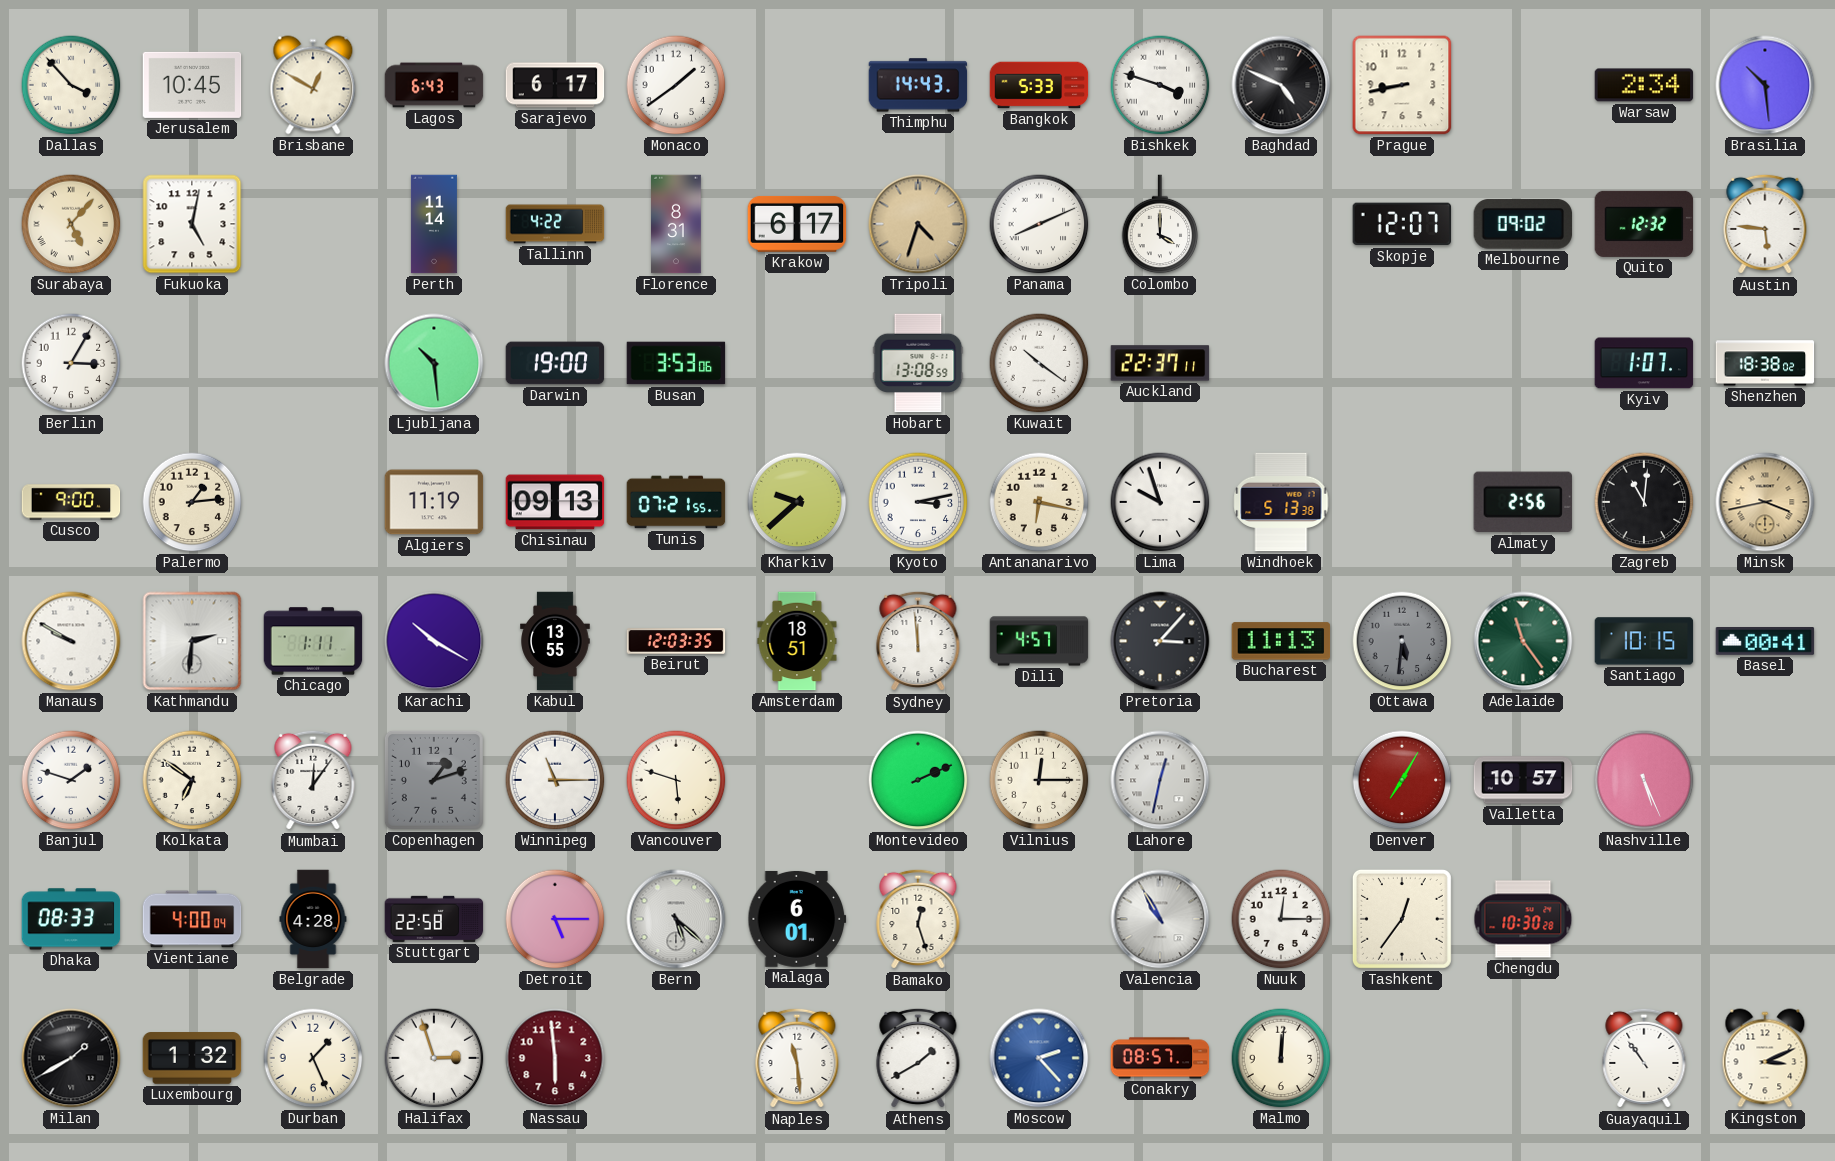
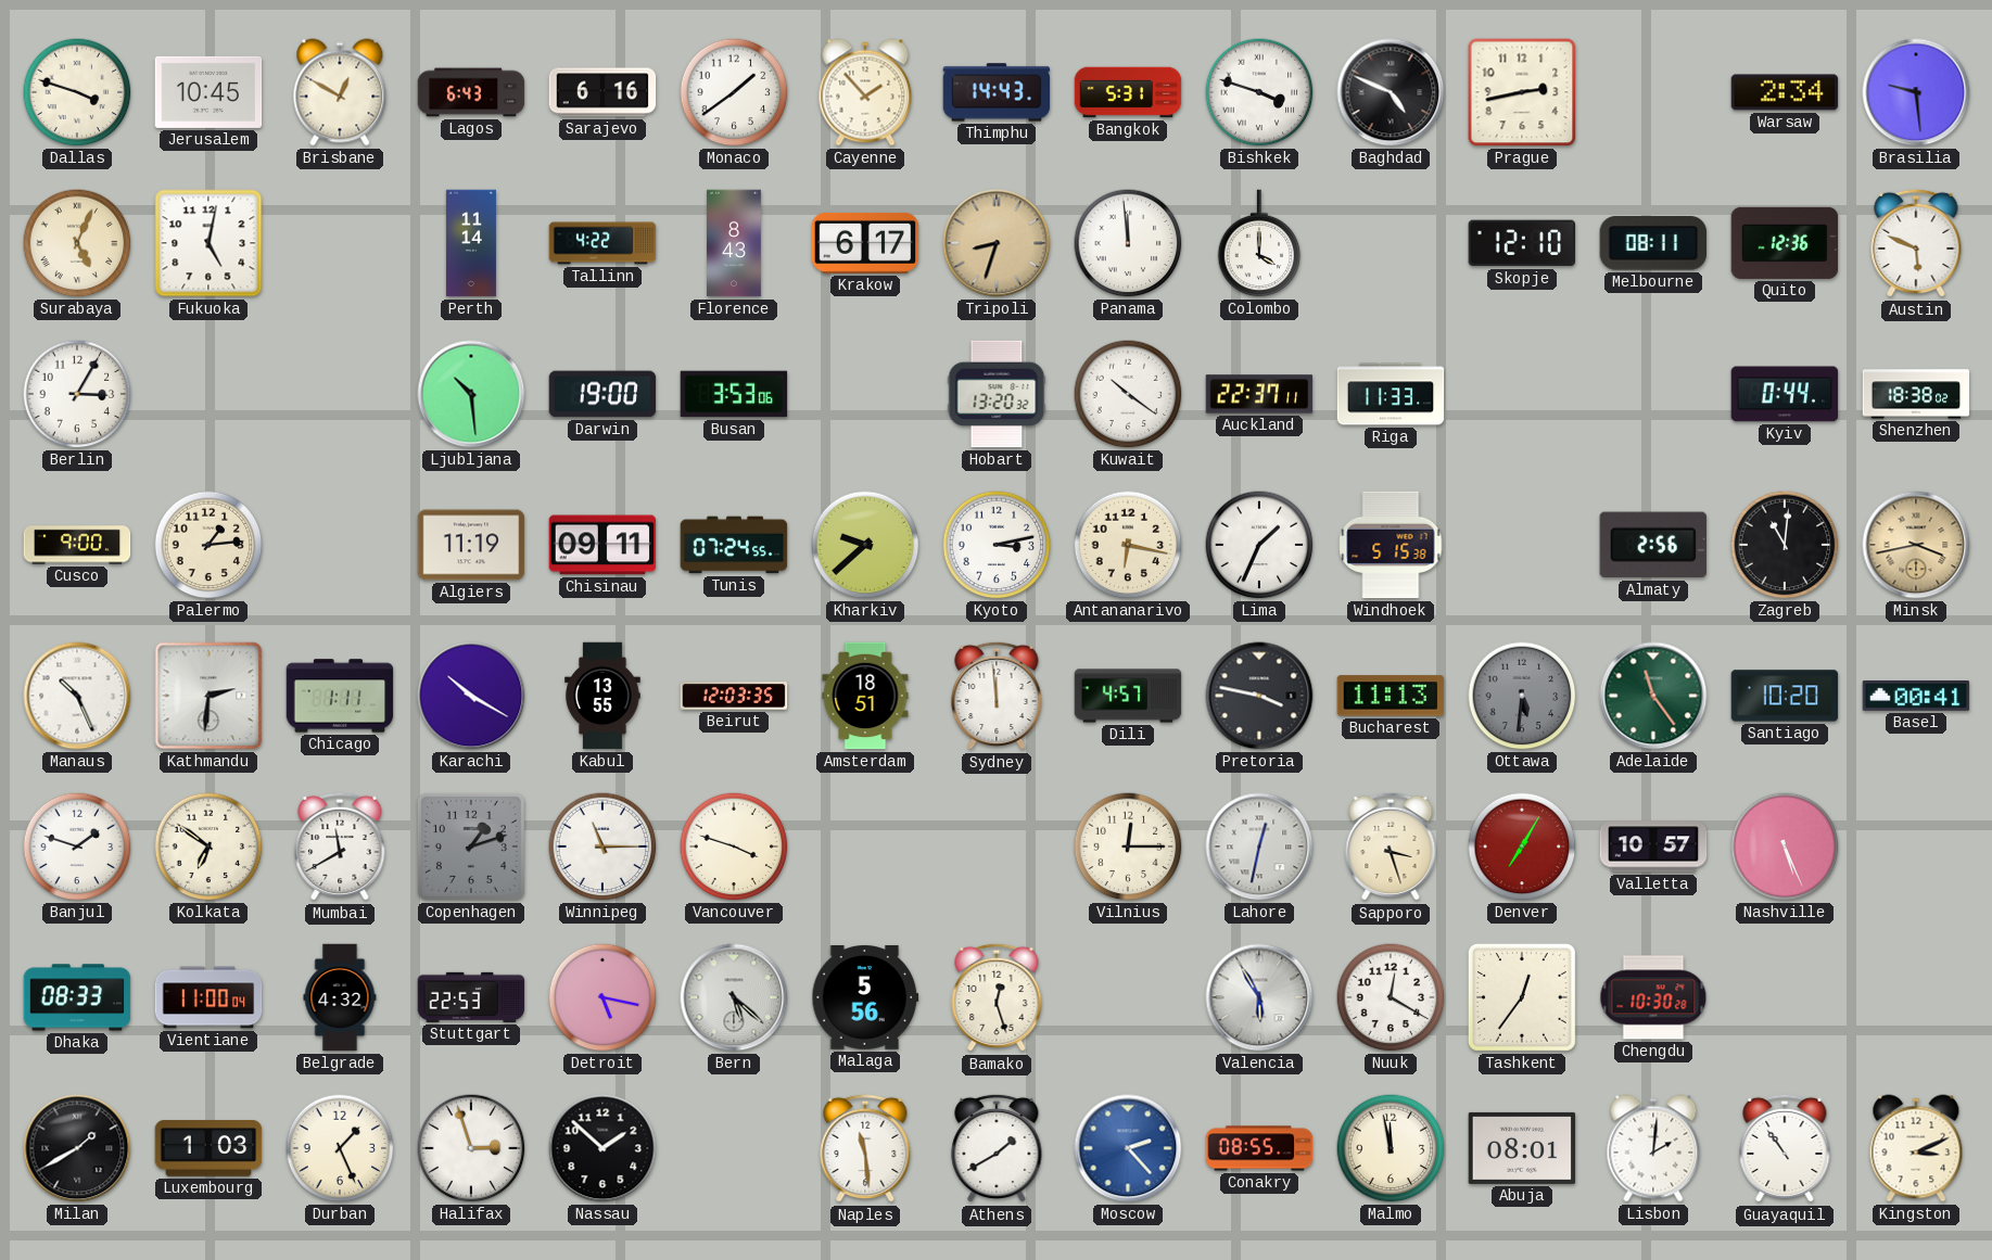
Dallas: 3:53 -> 3:48
Sarajevo: 6:17 -> 6:16
Cayenne: none -> 1:53
Bangkok: 5:33 -> 5:31
Prague: 8:43 -> 2:43
Brasilia: 10:29 -> 9:29
Surabaya: 5:07 -> 5:04
Florence: 8:31 -> 8:43
Tripoli: 4:33 -> 8:33
Panama: 8:11 -> 11:59
Skopje: 12:07 -> 12:10
Melbourne: 09:02 -> 08:11
Quito: 12:32 -> 12:36
Austin: 5:46 -> 5:49
Hobart: 13:08 -> 13:20
Riga: none -> 11:33
Kyiv: 1:07 -> 0:44
Chisinau: 09:13 -> 09:11
Tunis: 07:21 -> 07:24
Lima: 9:57 -> 1:34
Windhoek: 5:13 -> 5:15
Manaus: 9:50 -> 10:26
Pretoria: 3:07 -> 3:47
Santiago: 10:15 -> 10:20
Mumbai: 12:06 -> 11:40
Vancouver: 5:48 -> 3:48
Montevideo: 2:11 -> none
Sapporo: none -> 3:27
Vientiane: 4:00 -> 11:00
Belgrade: 4:28 -> 4:32
Stuttgart: 22:58 -> 22:53
Detroit: 5:15 -> 5:17
Malaga: 6:01 -> 5:56
Valencia: 10:55 -> 5:55
Nuuk: 12:15 -> 12:20
Luxembourg: 1:32 -> 1:03
Nassau: 5:59 -> 1:52
Nassau dial: burgundy -> black
Conakry: 08:57 -> 08:55
Malmo: 12:01 -> 11:58
Abuja: none -> 08:01
Lisbon: none -> 2:01
